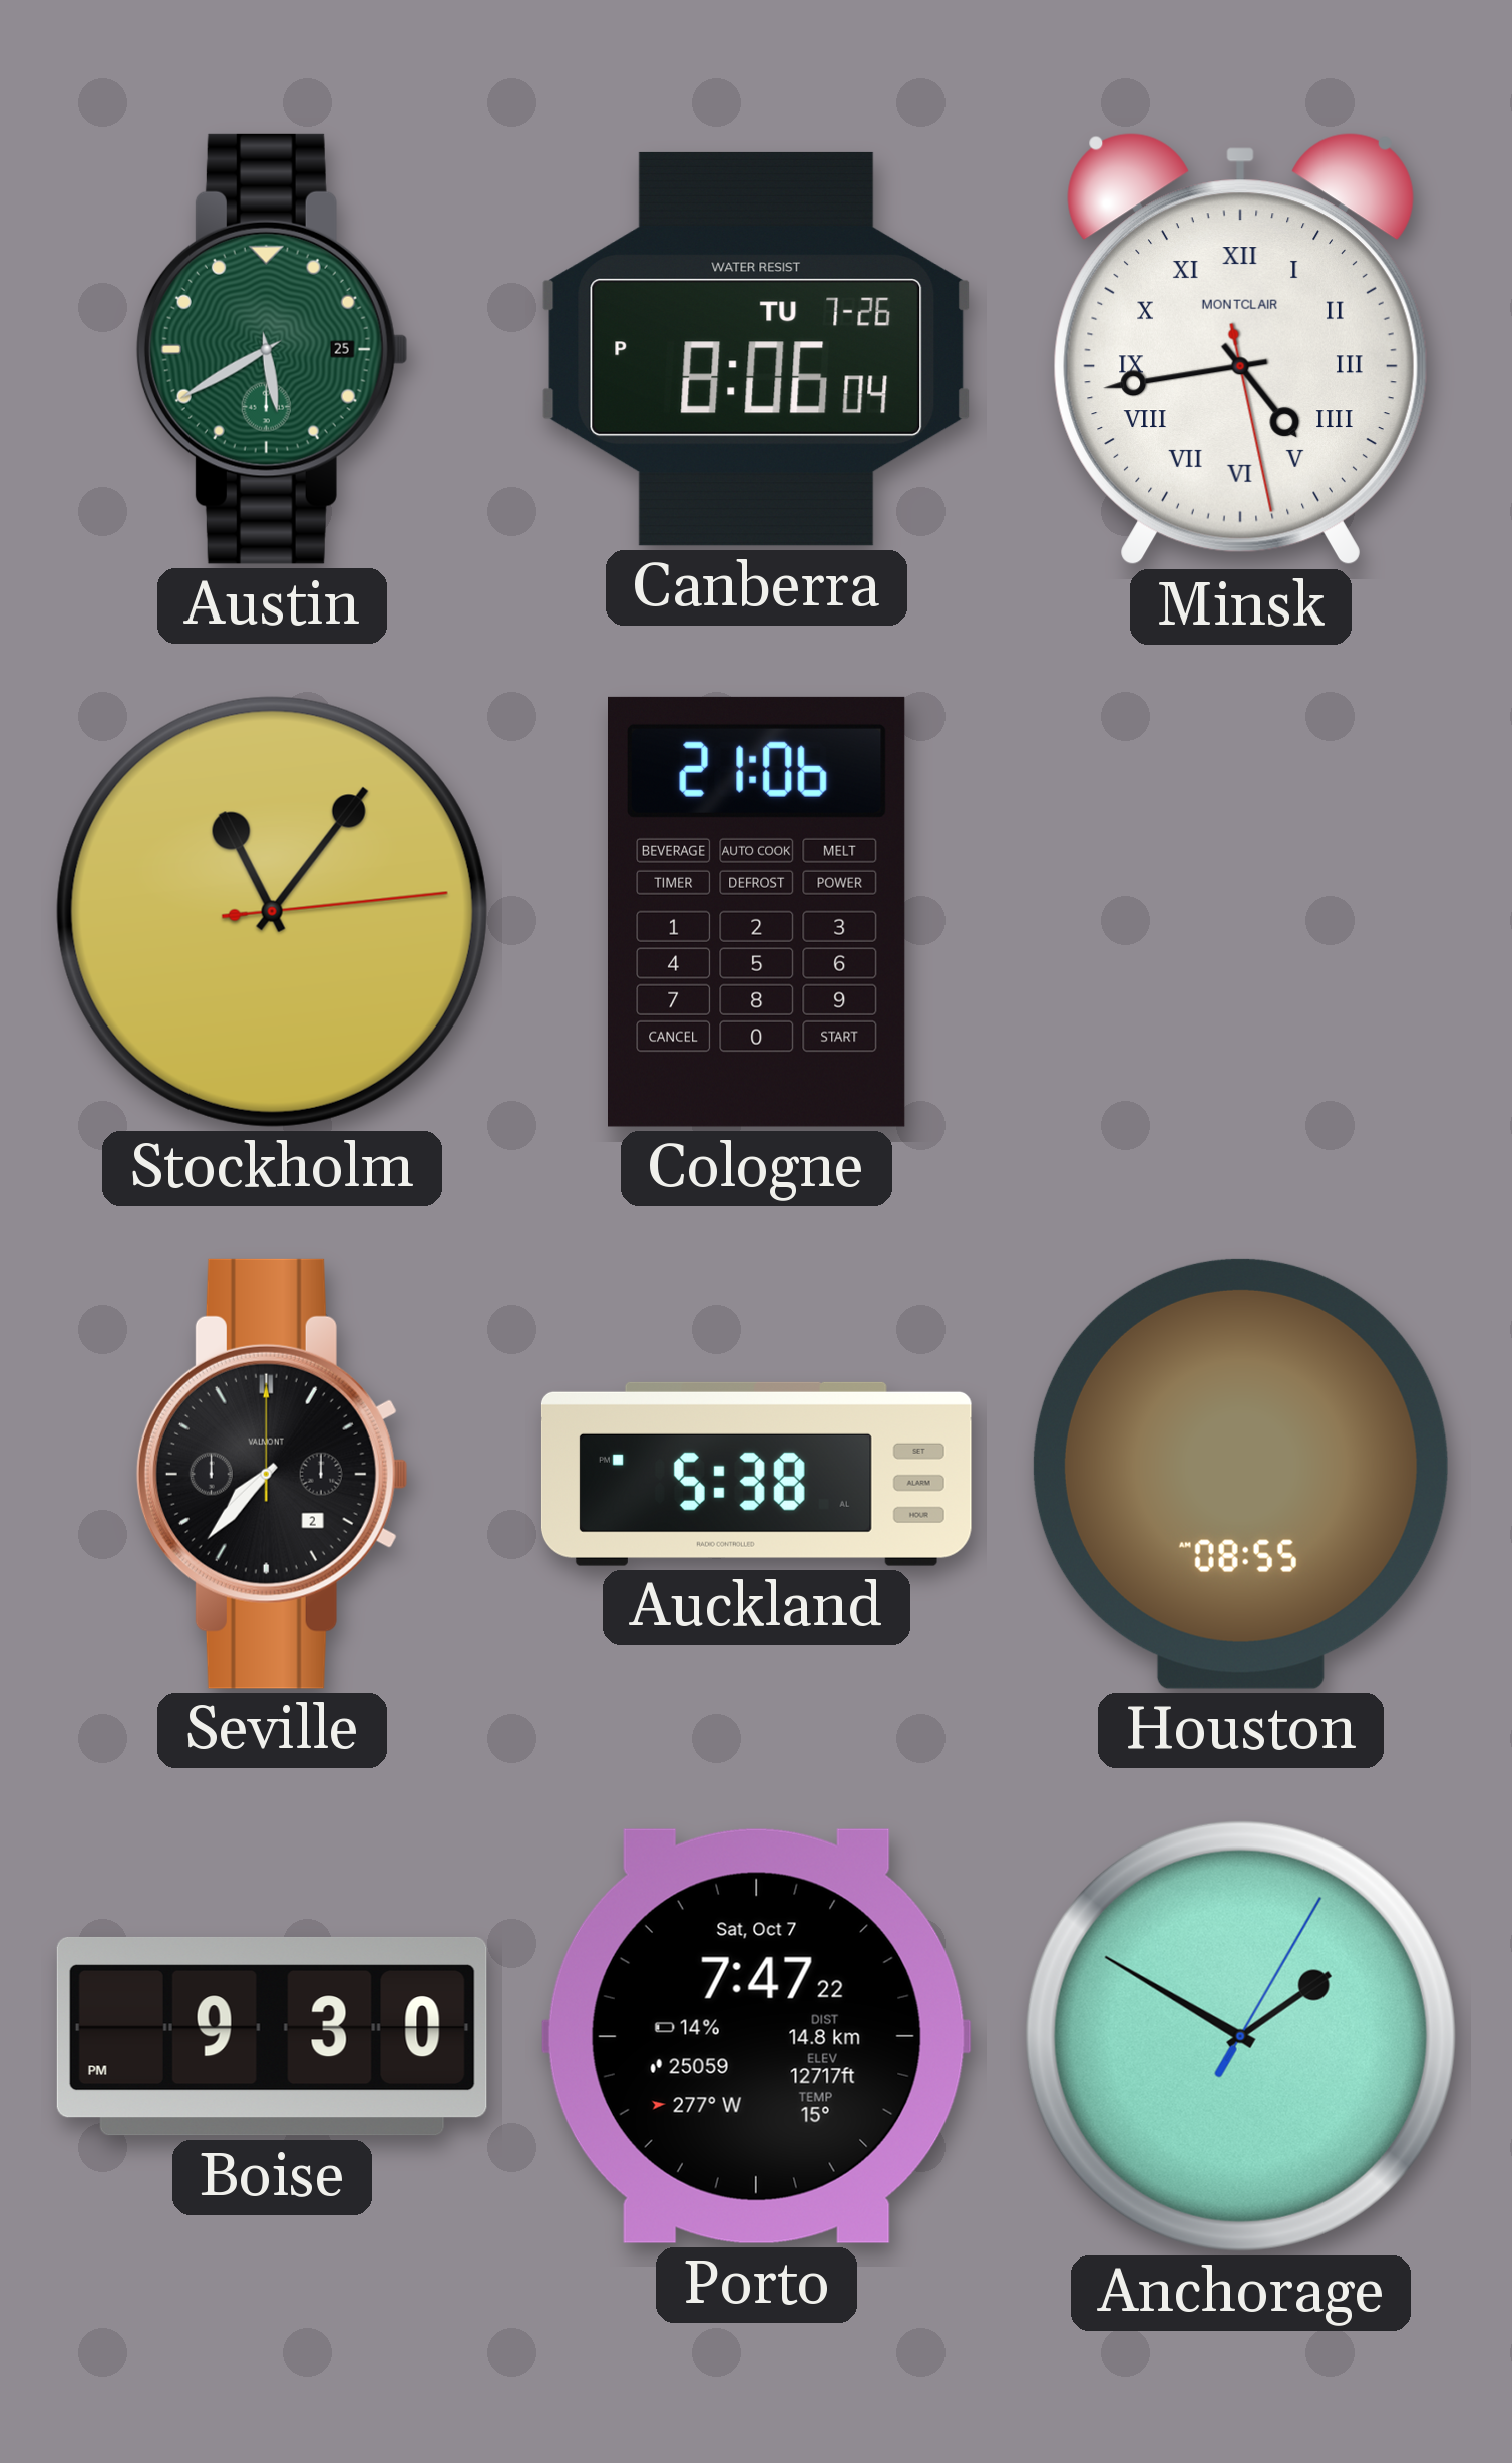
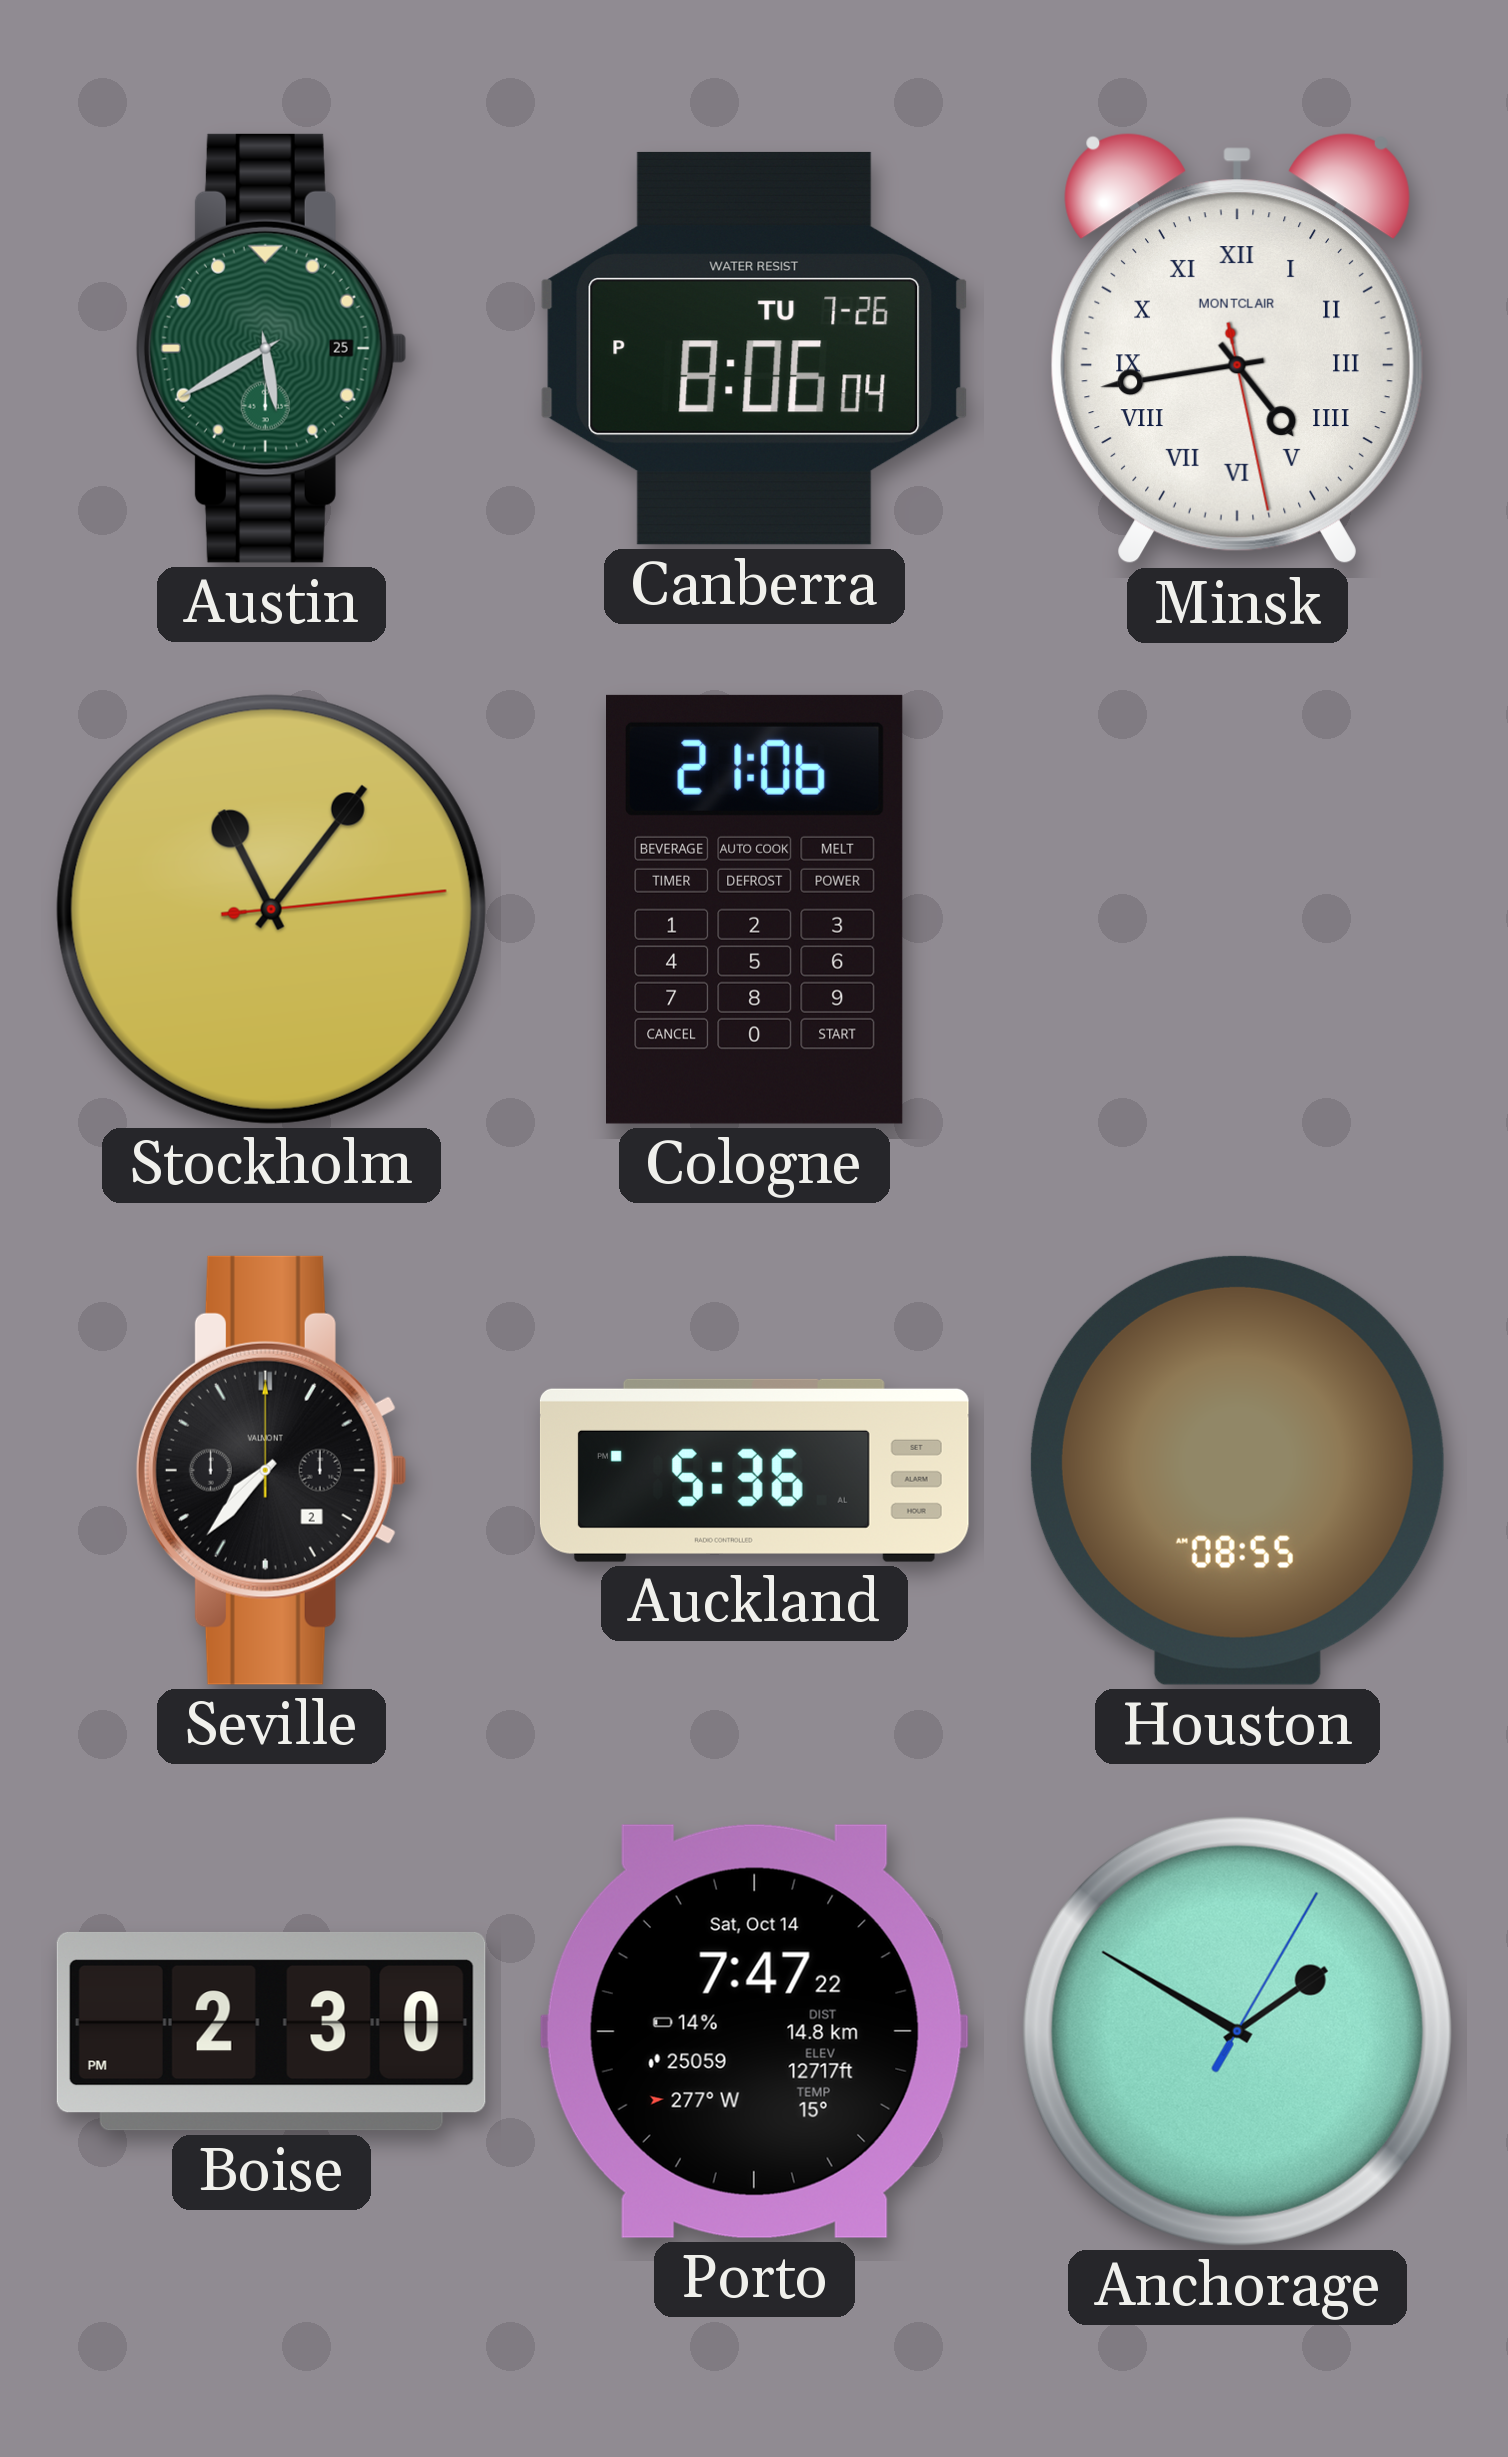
Auckland: 5:38 -> 5:36
Boise: 9:30 -> 2:30
Porto date: Sat, Oct 7 -> Sat, Oct 14
